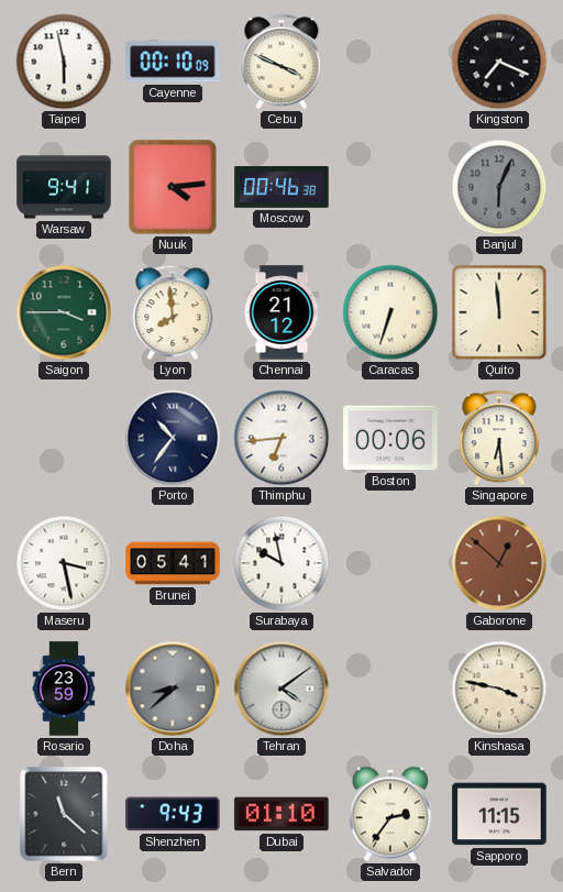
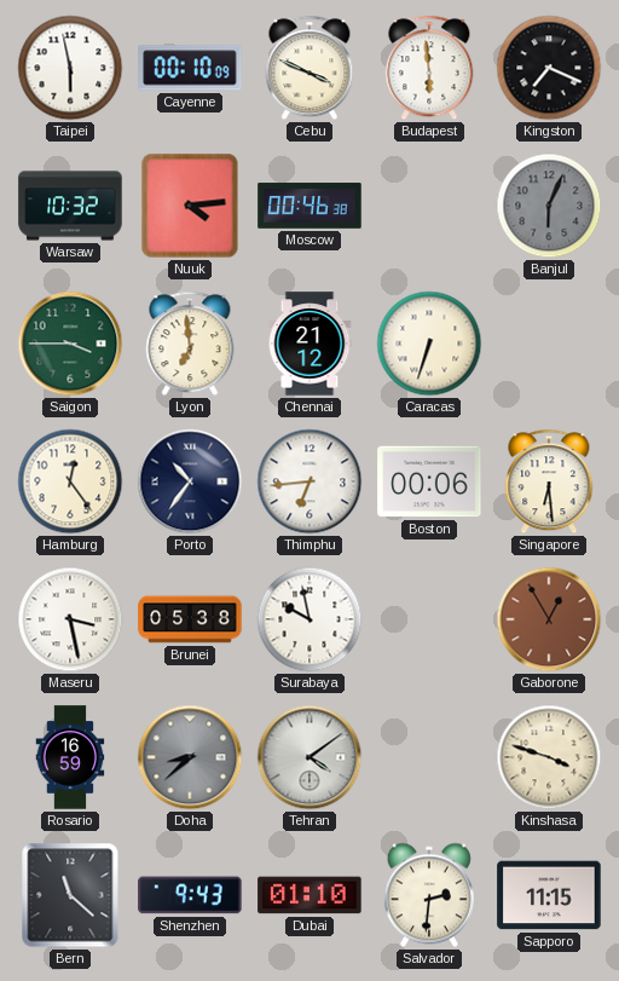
Budapest: none -> 5:59
Warsaw: 9:41 -> 10:32
Lyon: 7:59 -> 6:59
Quito: 11:59 -> none
Hamburg: none -> 12:24
Brunei: 05:41 -> 05:38
Gaborone: 12:52 -> 12:55
Rosario: 23:59 -> 16:59
Kinshasa: 3:47 -> 3:48
Salvador: 2:36 -> 2:31
